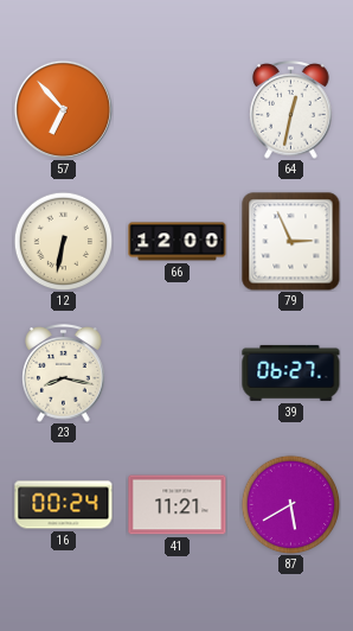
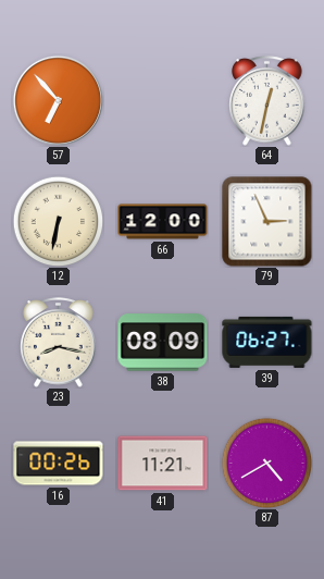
38: none -> 08:09
16: 00:24 -> 00:26
87: 5:40 -> 4:40
